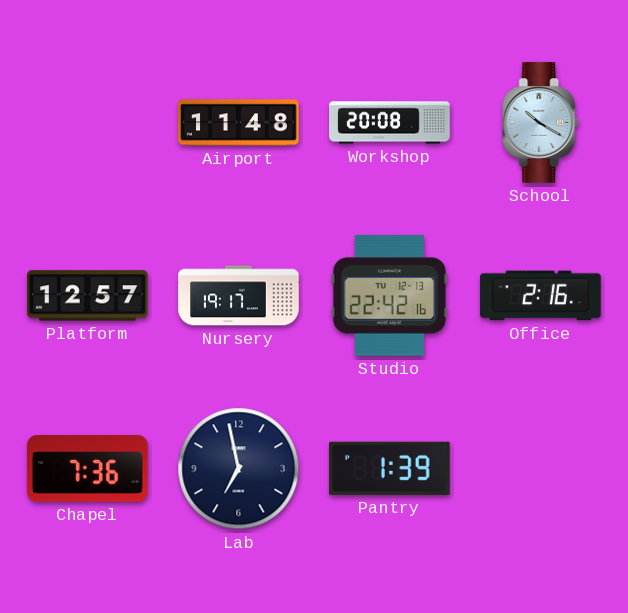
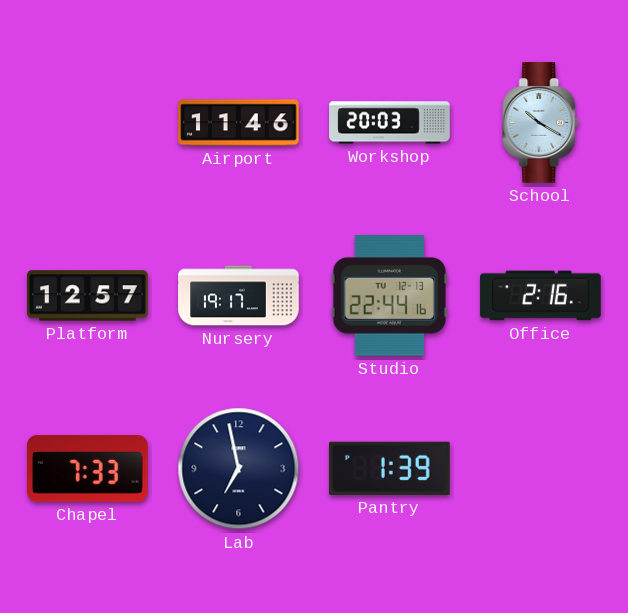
Airport: 11:48 -> 11:46
Workshop: 20:08 -> 20:03
Studio: 22:42 -> 22:44
Chapel: 7:36 -> 7:33
